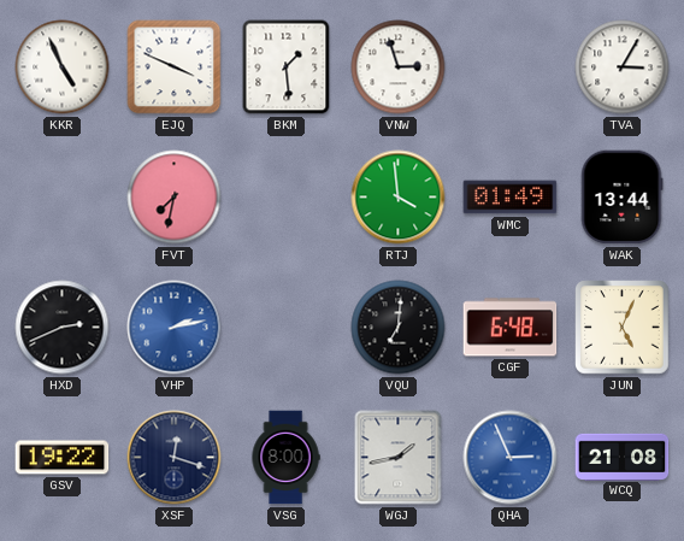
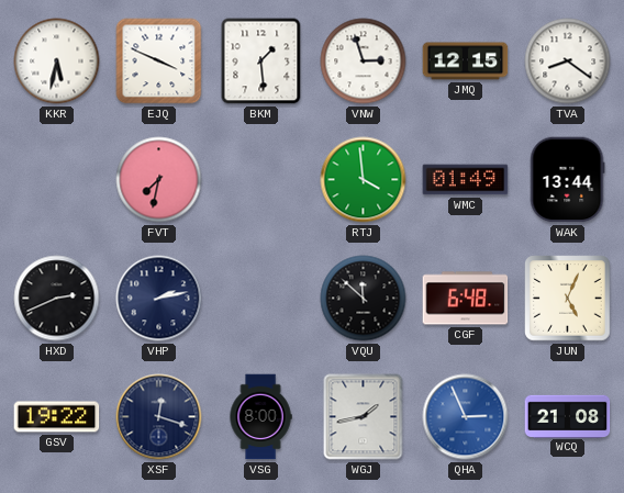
KKR: 4:56 -> 5:32
JMQ: none -> 12:15
TVA: 3:05 -> 8:21
VHP dial: blue -> navy
VQU: 7:01 -> 11:52
